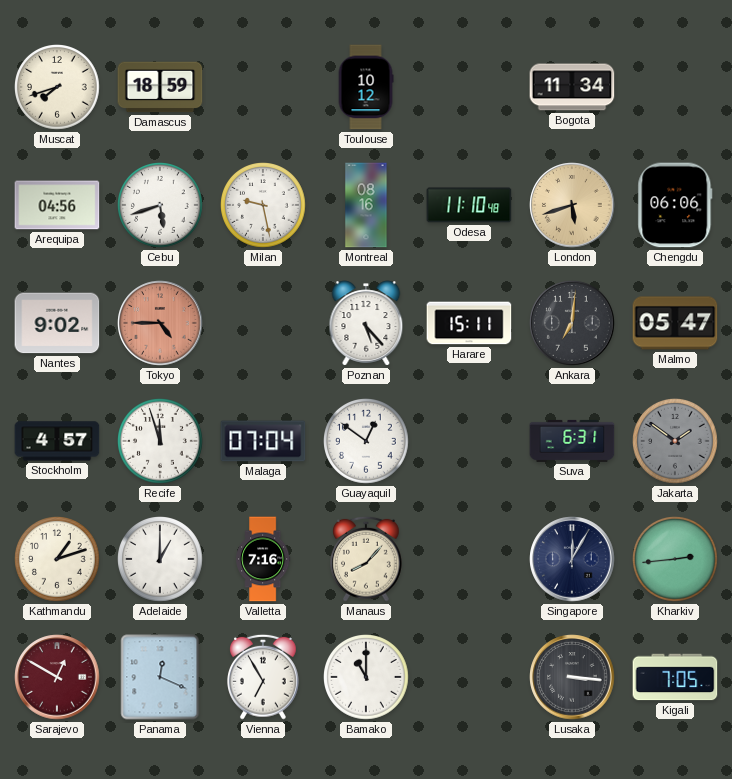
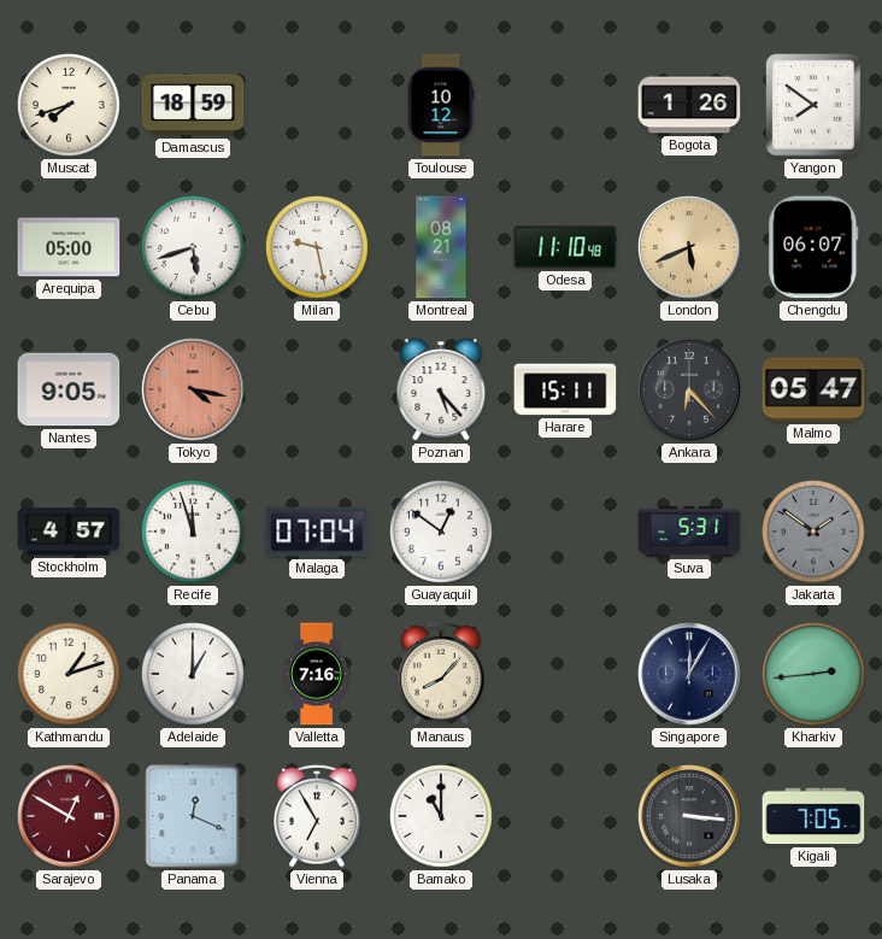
Bogota: 11:34 -> 1:26
Yangon: none -> 7:51
Arequipa: 04:56 -> 05:00
Montreal: 08:16 -> 08:21
London: 5:42 -> 5:41
Chengdu: 06:06 -> 06:07
Nantes: 9:02 -> 9:05
Tokyo: 4:45 -> 4:17
Ankara: 7:01 -> 6:23
Suva: 6:31 -> 5:31
